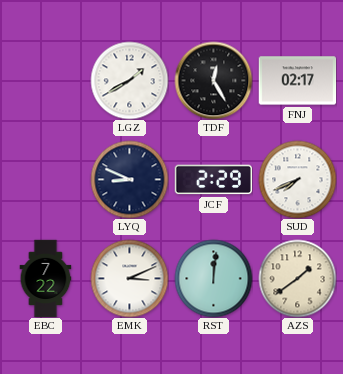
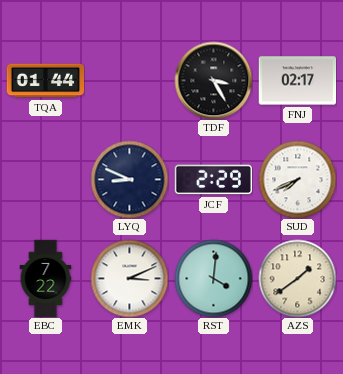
TQA: none -> 01:44
LGZ: 1:40 -> none
TDF: 12:25 -> 3:25
RST: 12:01 -> 4:01
